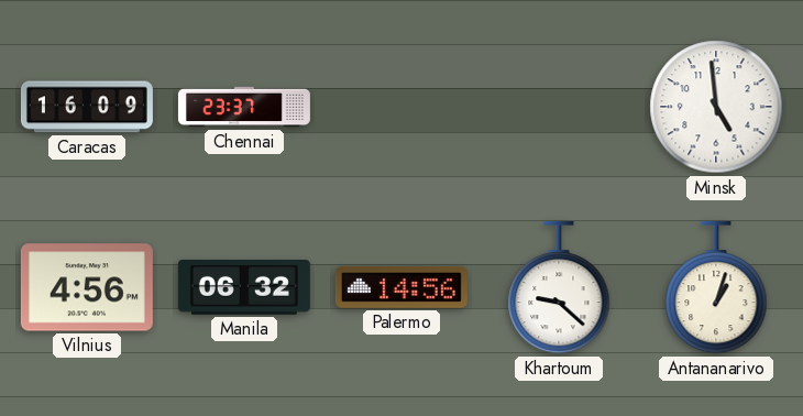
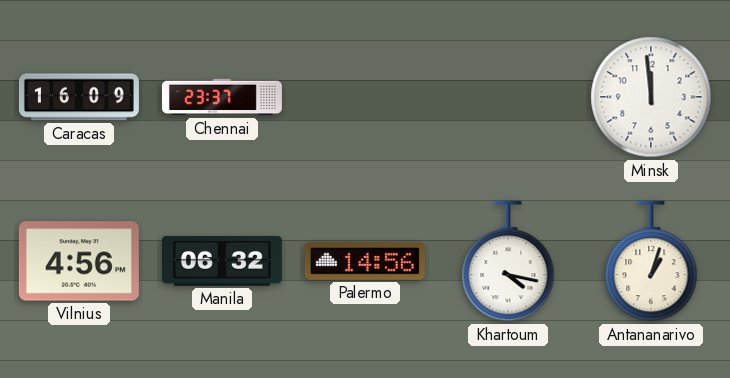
Minsk: 4:59 -> 11:59
Khartoum: 9:22 -> 4:17
